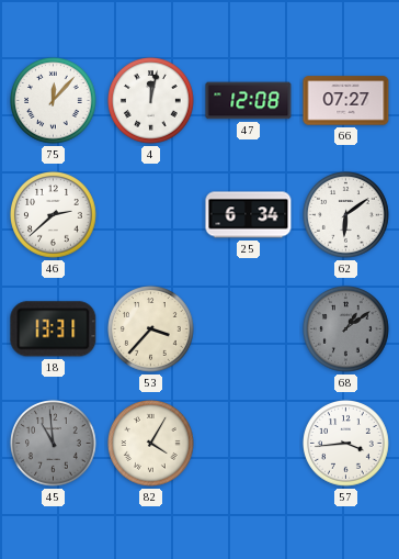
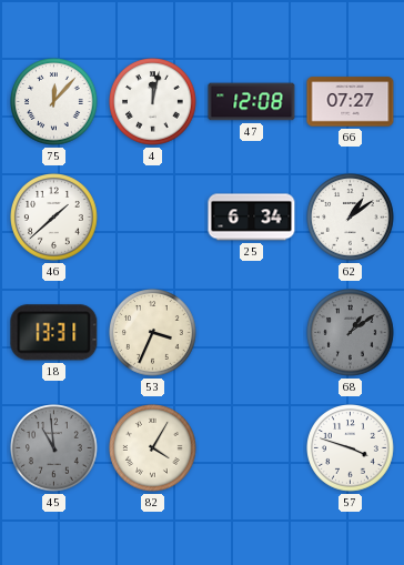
46: 2:38 -> 1:38
62: 6:09 -> 1:09
53: 3:37 -> 3:34
57: 3:44 -> 3:48
